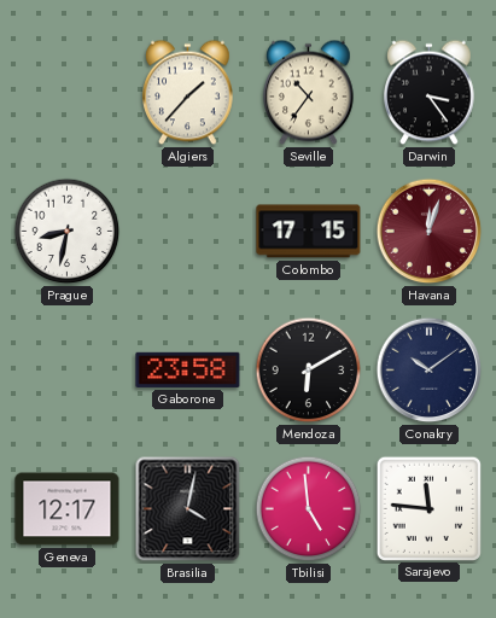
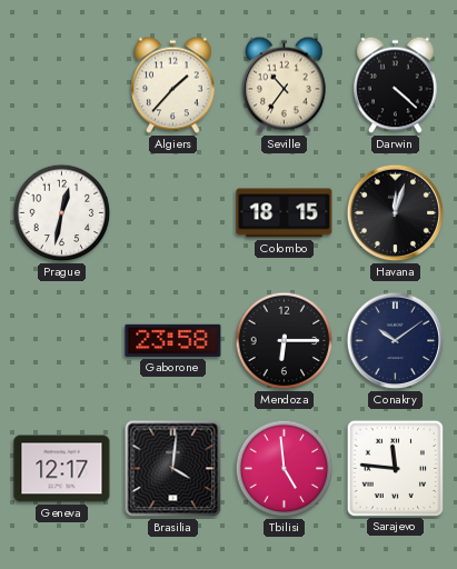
Darwin: 3:24 -> 4:22
Prague: 8:32 -> 12:32
Colombo: 17:15 -> 18:15
Havana dial: burgundy -> black
Mendoza: 6:10 -> 6:15
Brasilia: 4:02 -> 4:01
